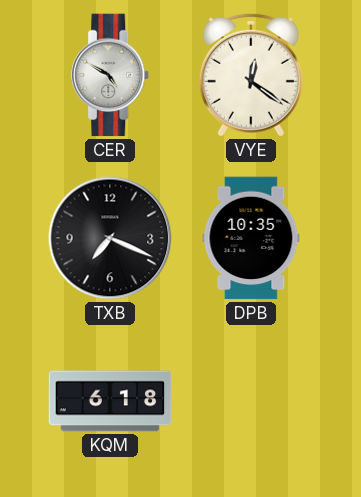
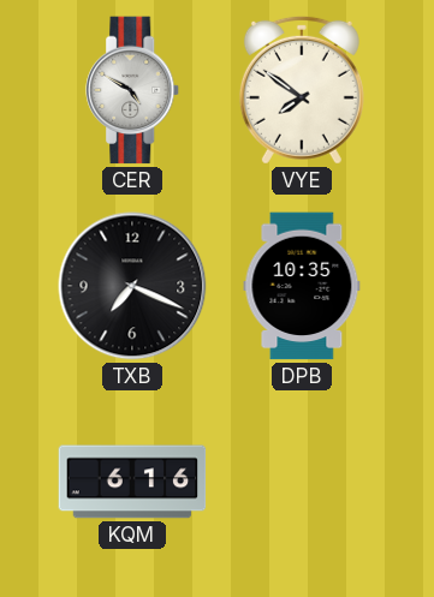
VYE: 12:21 -> 7:51
KQM: 6:18 -> 6:16
